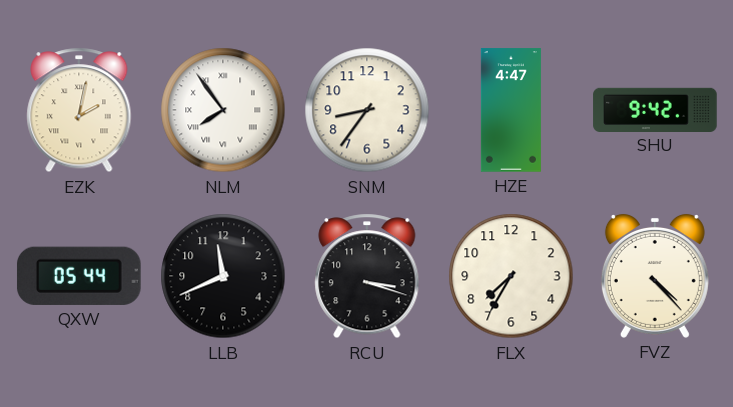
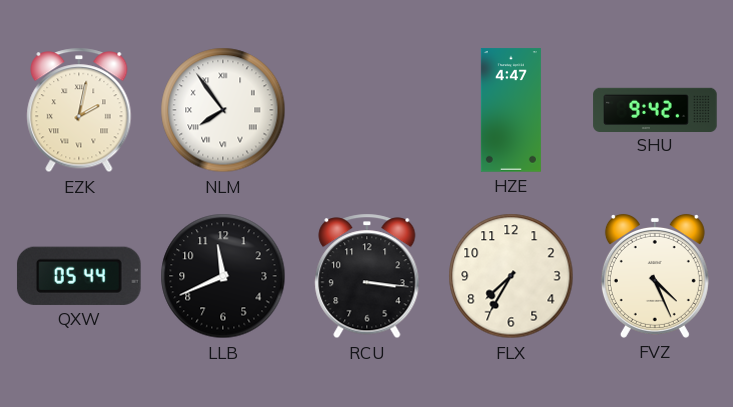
SNM: 8:36 -> none
RCU: 3:18 -> 3:16
FVZ: 4:23 -> 4:26
